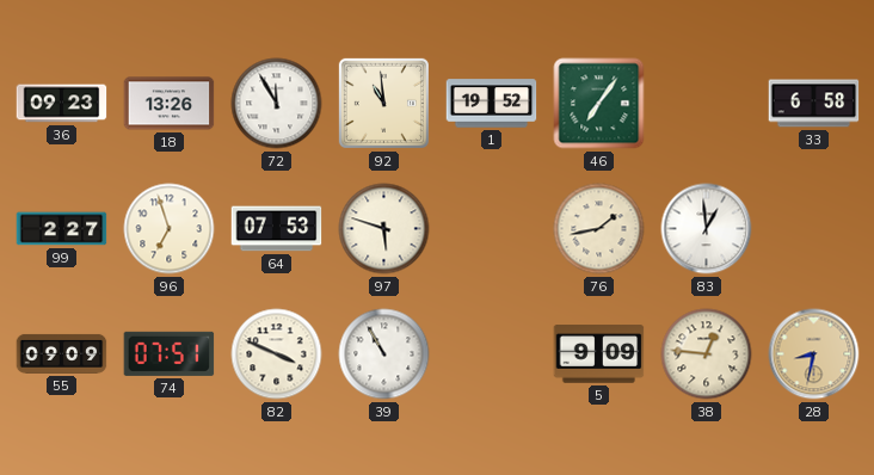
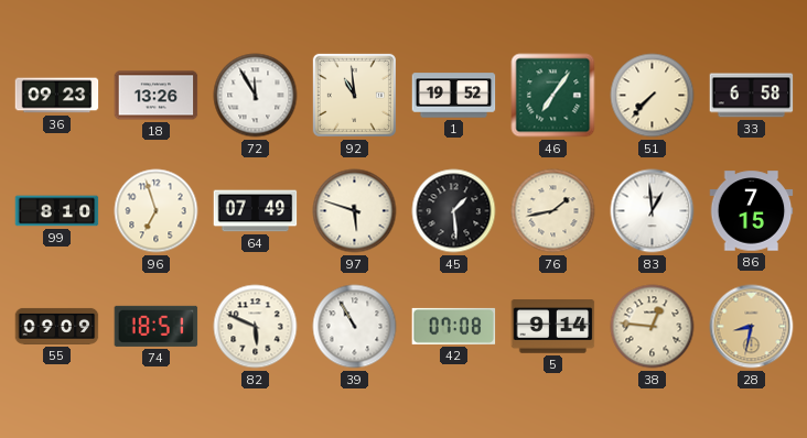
51: none -> 7:37
99: 2:27 -> 8:10
64: 07:53 -> 07:49
45: none -> 1:29
86: none -> 7:15
74: 07:51 -> 18:51
82: 3:49 -> 5:49
42: none -> 07:08
5: 9:09 -> 9:14
